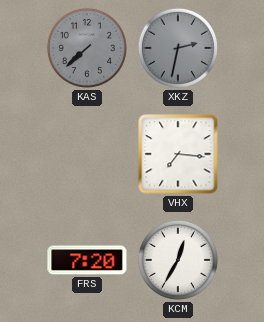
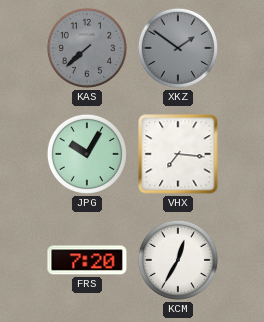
XKZ: 2:32 -> 1:51
JPG: none -> 10:05
